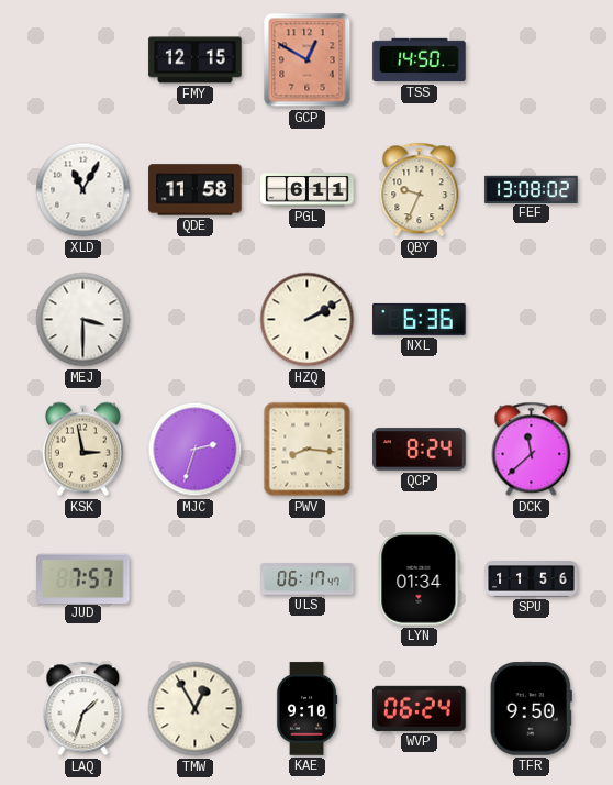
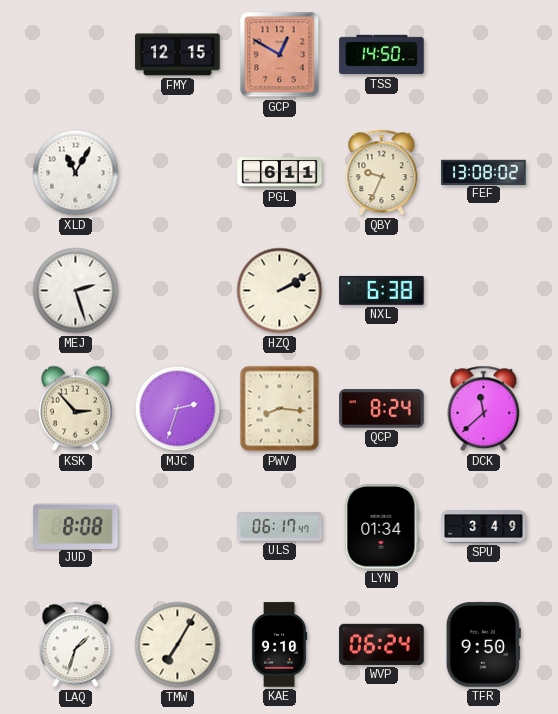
QDE: 11:58 -> none
MEJ: 3:30 -> 2:27
NXL: 6:36 -> 6:38
KSK: 2:58 -> 2:53
JUD: 7:57 -> 8:08
SPU: 11:56 -> 3:49
TMW: 12:55 -> 7:05
